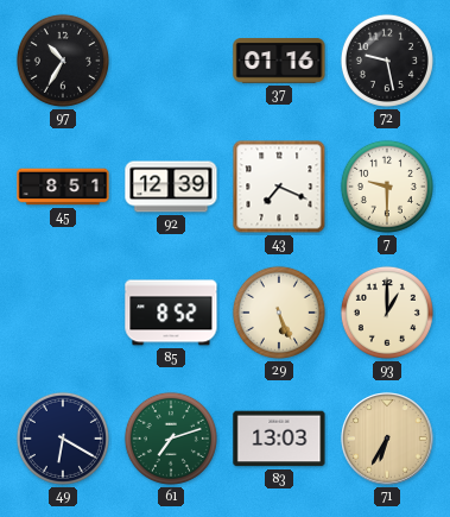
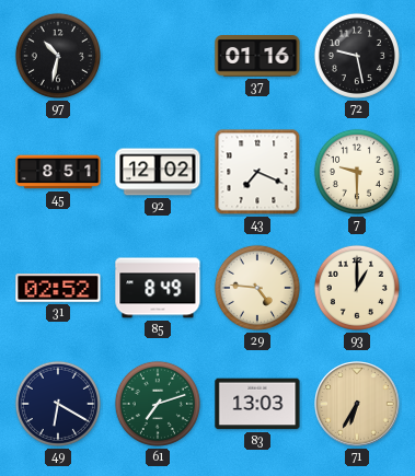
97: 10:35 -> 10:32
92: 12:39 -> 12:02
31: none -> 02:52
85: 8:52 -> 8:49
29: 5:26 -> 4:46
